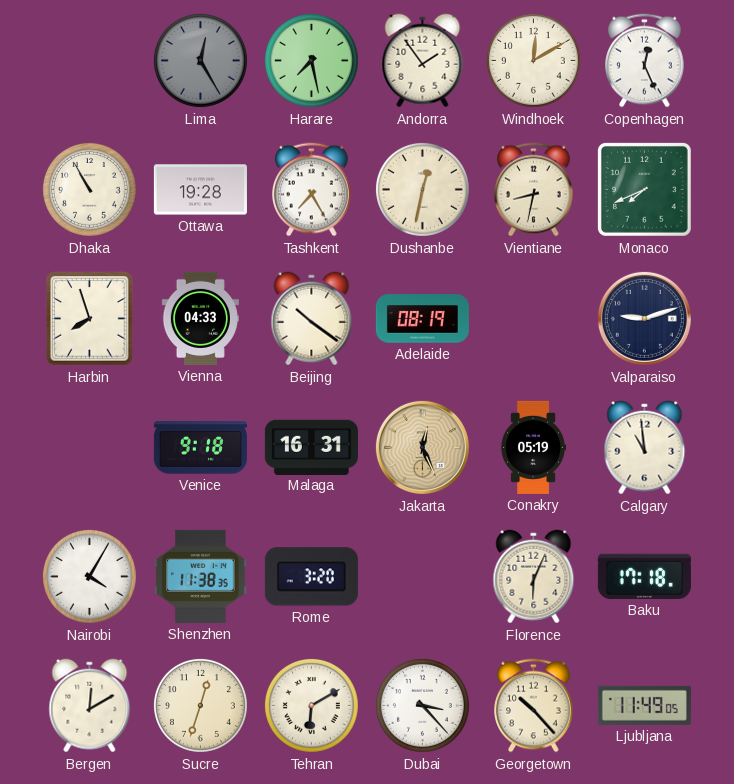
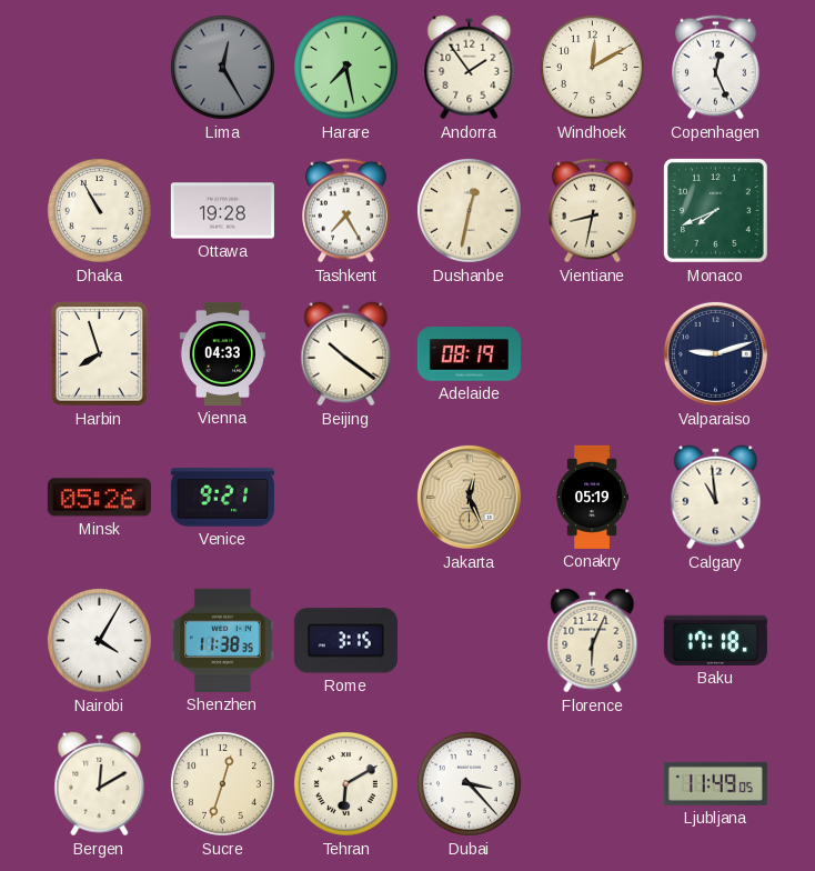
Minsk: none -> 05:26
Venice: 9:18 -> 9:21
Malaga: 16:31 -> none
Rome: 3:20 -> 3:15
Georgetown: 10:23 -> none
